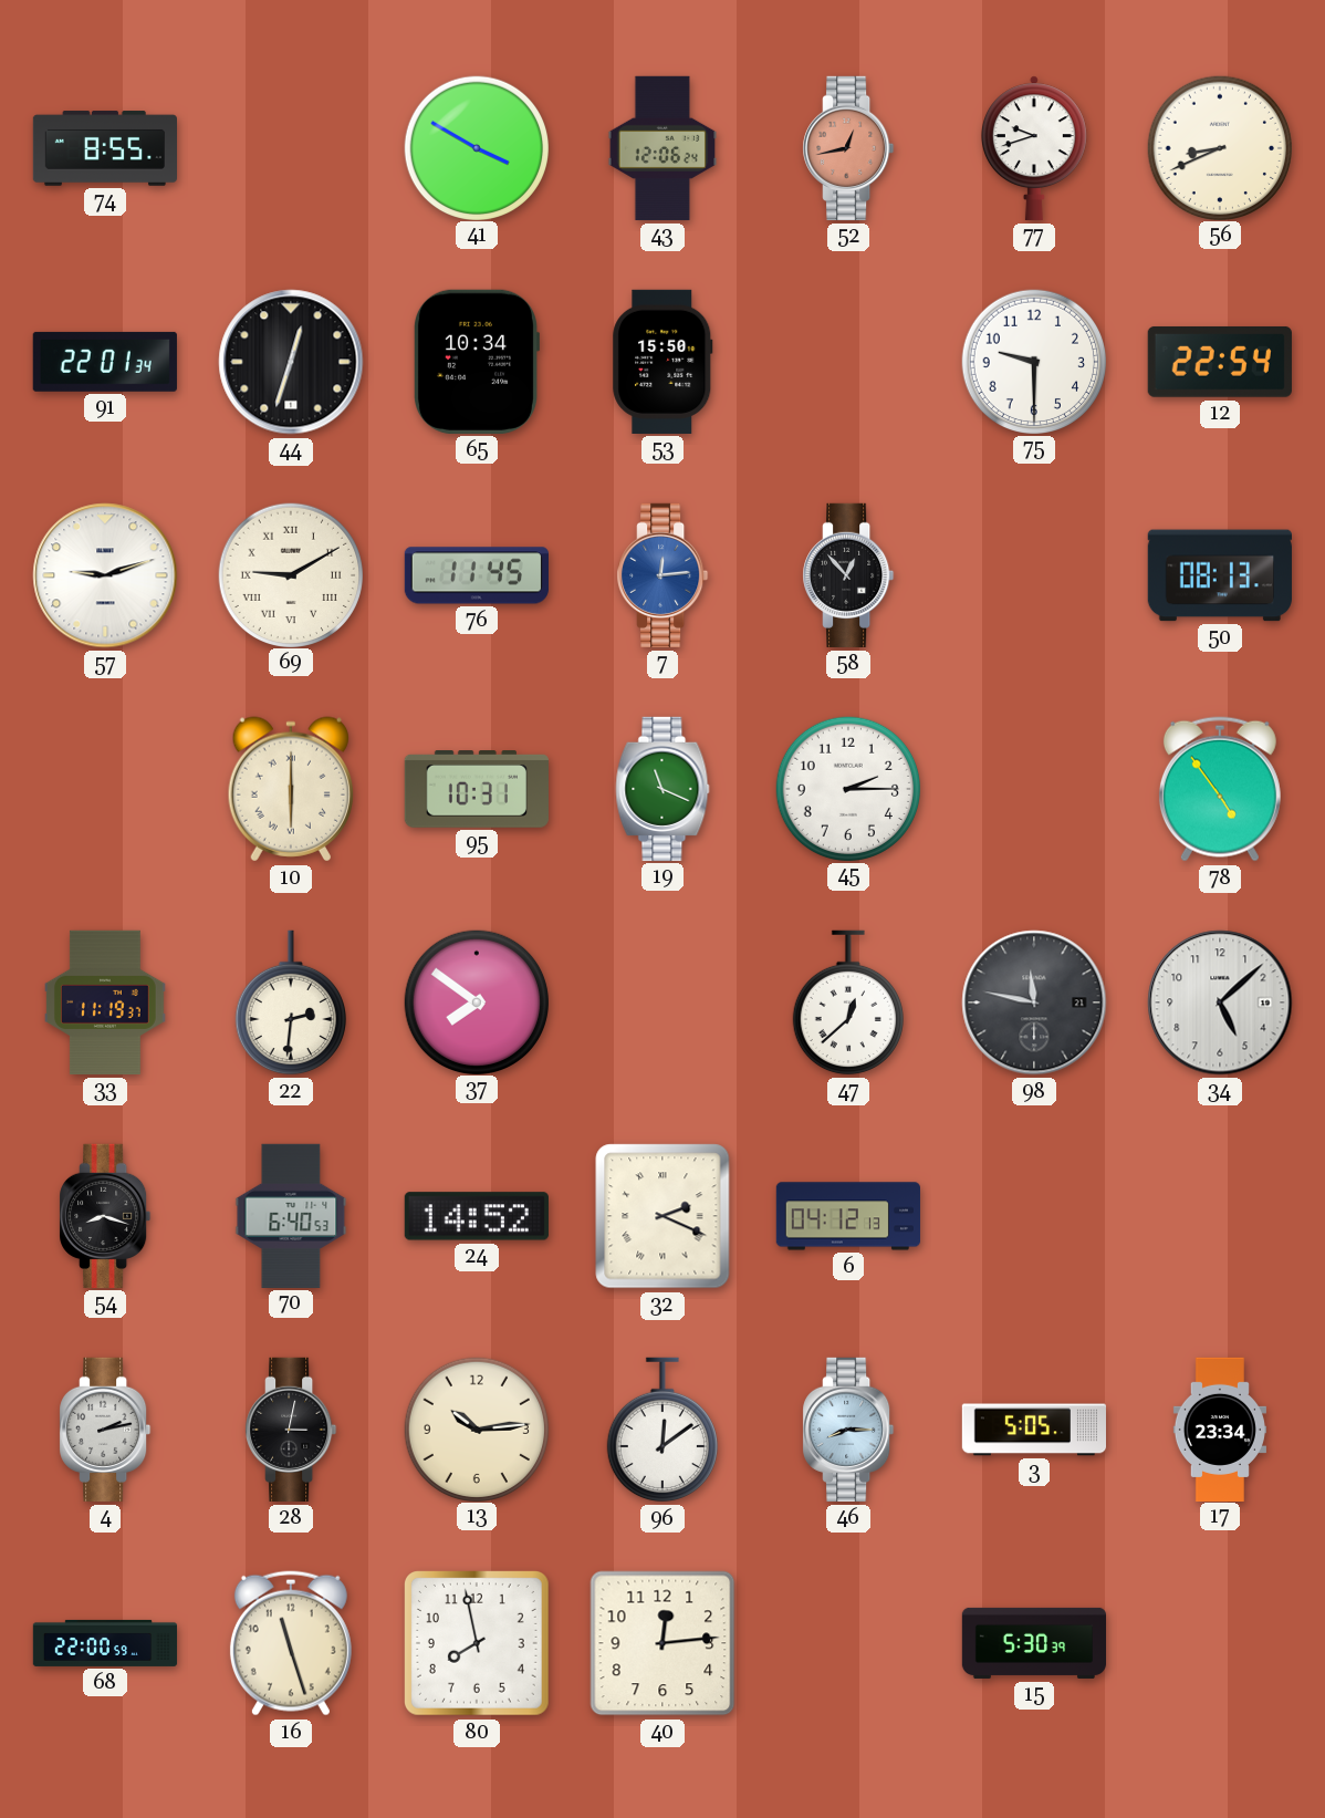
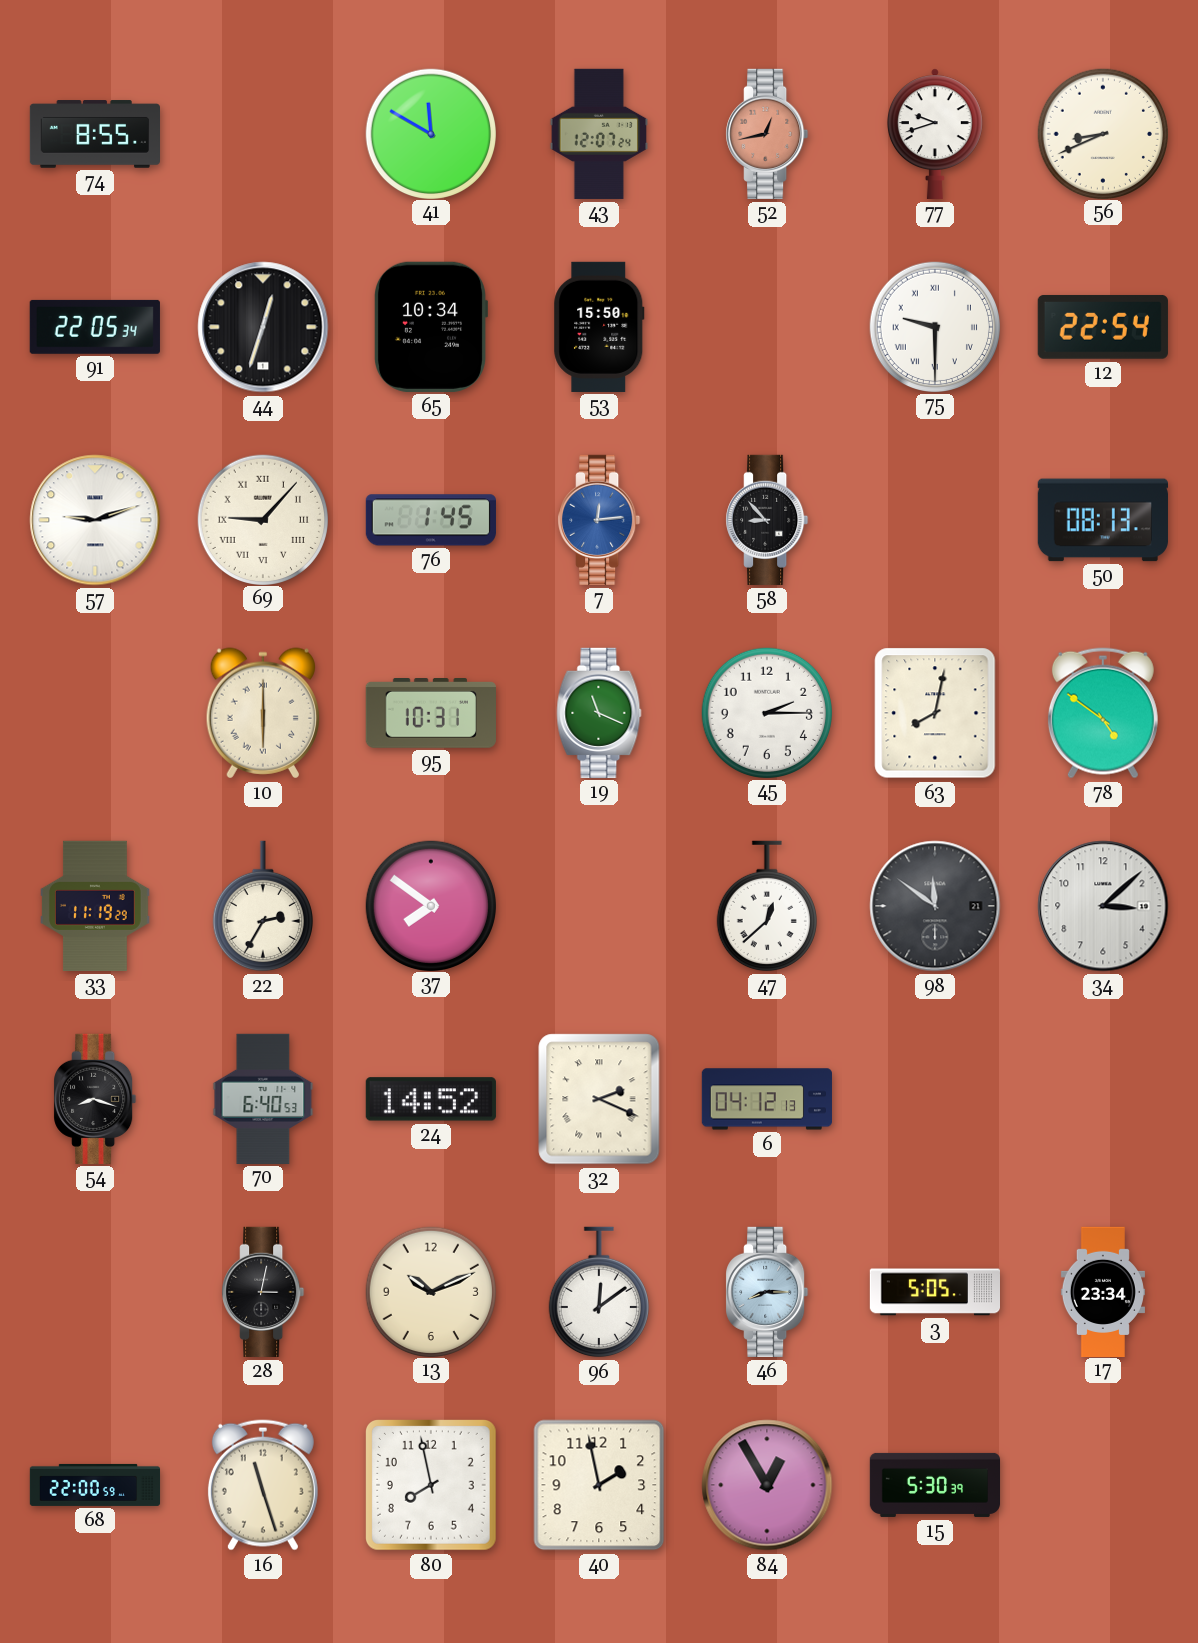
41: 3:50 -> 11:50
43: 12:06 -> 12:07
91: 22:01 -> 22:05
75 numerals: Arabic -> Roman
69: 9:10 -> 9:07
76: 11:45 -> 1:45
58: 12:53 -> 8:53
63: none -> 8:02
78: 4:54 -> 4:51
33: 11:19:37 -> 11:19:29
22: 2:31 -> 2:35
98: 11:47 -> 11:51
34: 5:08 -> 3:08
4: 2:13 -> none
13: 10:14 -> 10:11
40: 12:14 -> 1:58
84: none -> 12:55
